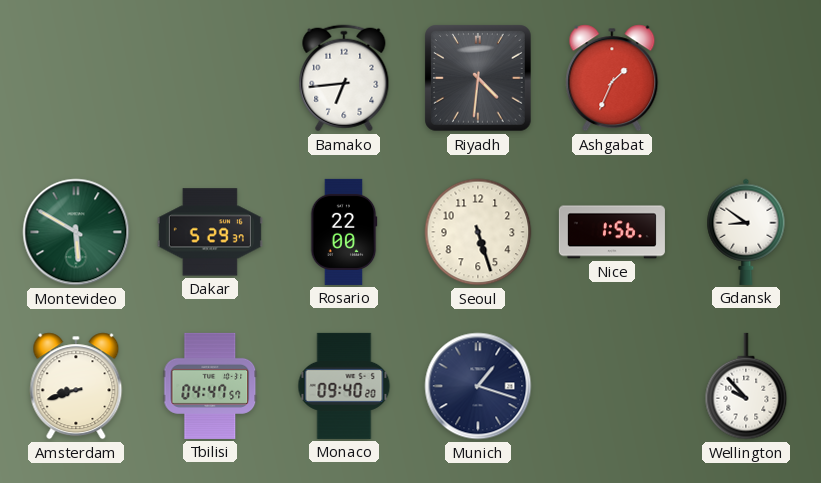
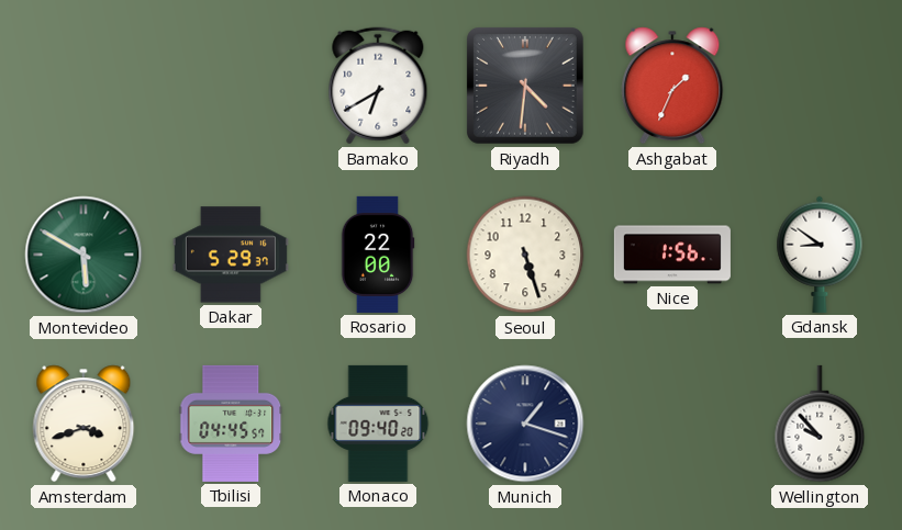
Bamako: 6:44 -> 6:40
Amsterdam: 8:42 -> 3:42
Tbilisi: 04:47 -> 04:45
